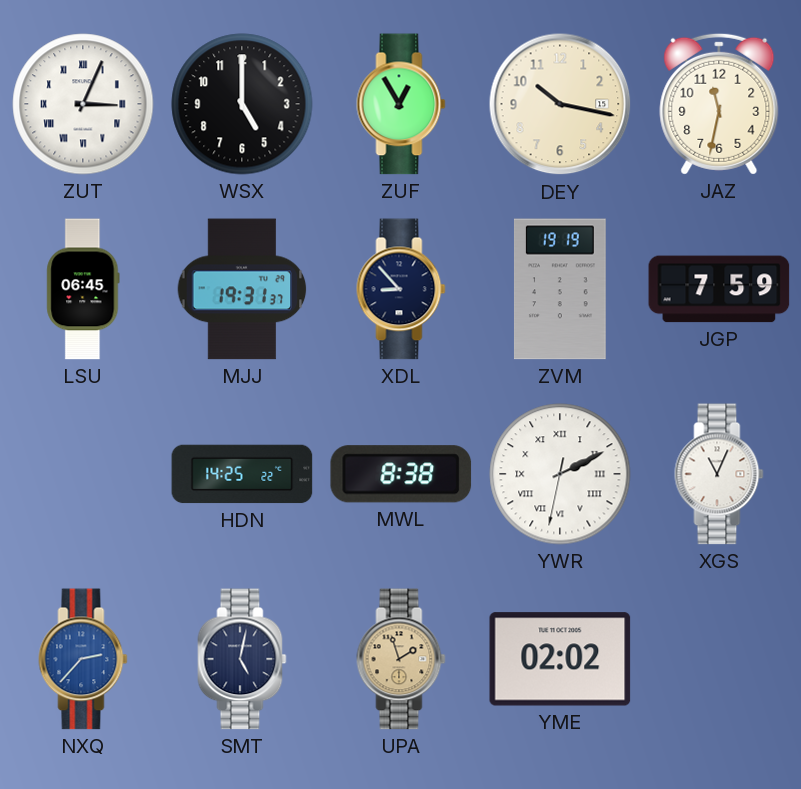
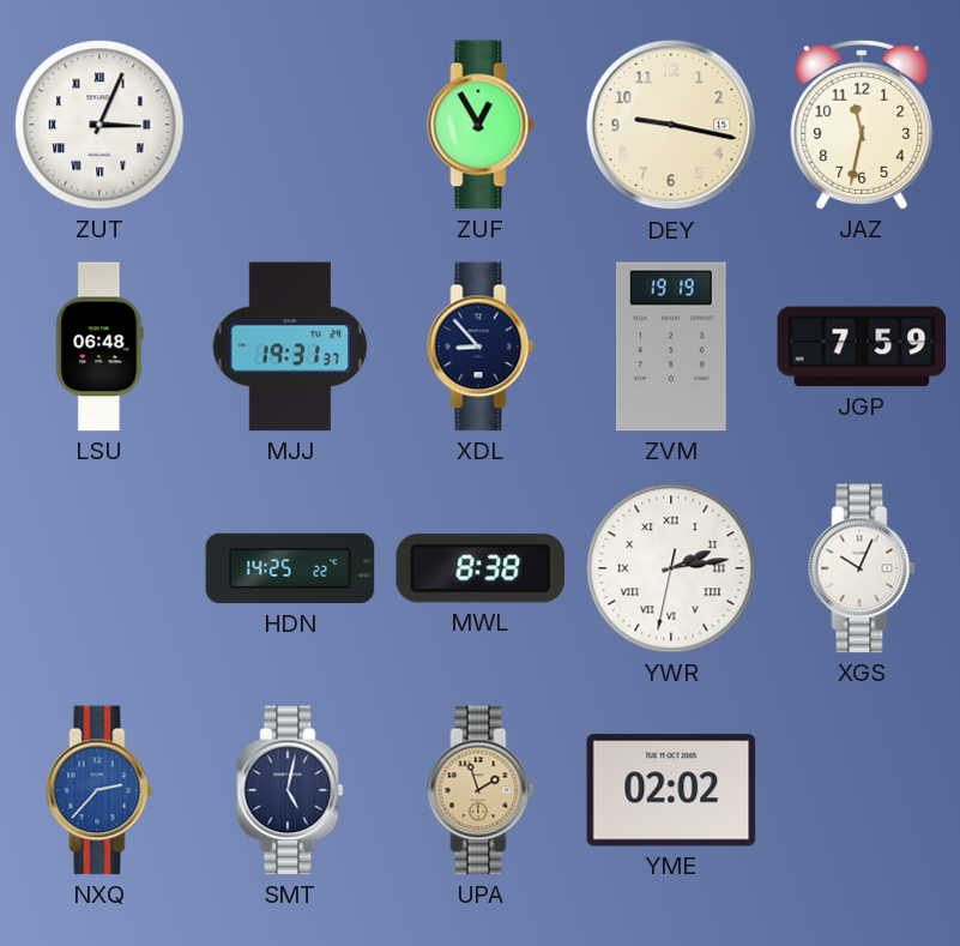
WSX: 5:00 -> none
DEY: 10:17 -> 9:17
LSU: 06:45 -> 06:48
YWR: 2:10 -> 2:13
XGS: 11:04 -> 10:04
